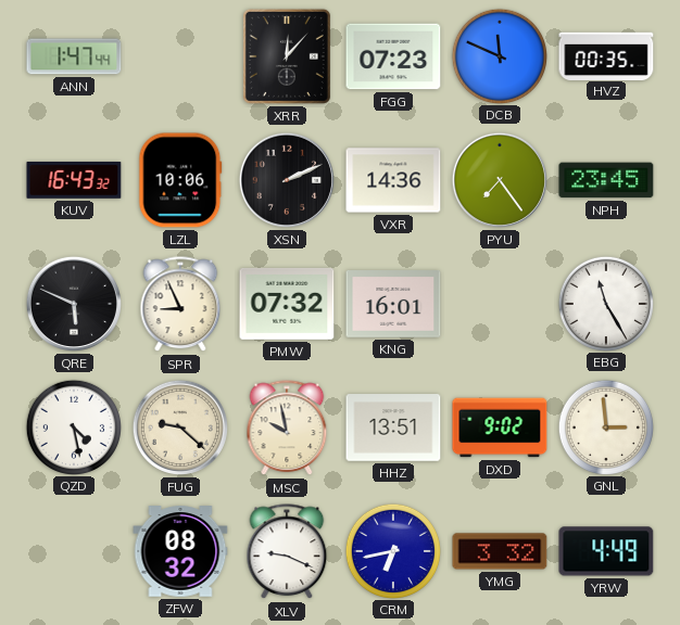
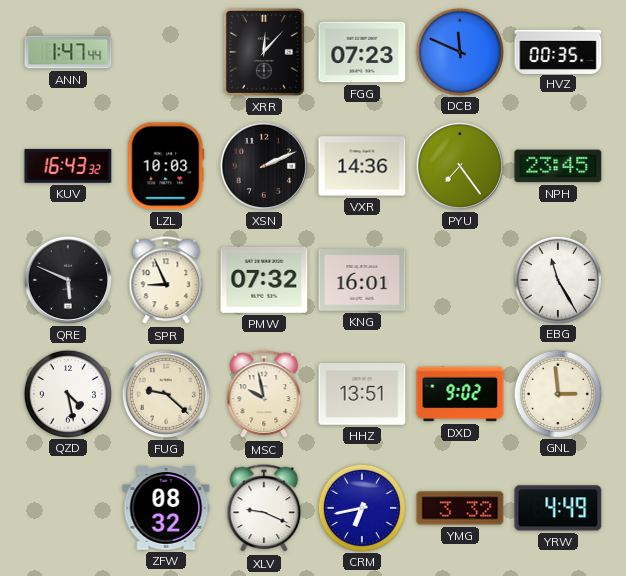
LZL: 10:06 -> 10:03
